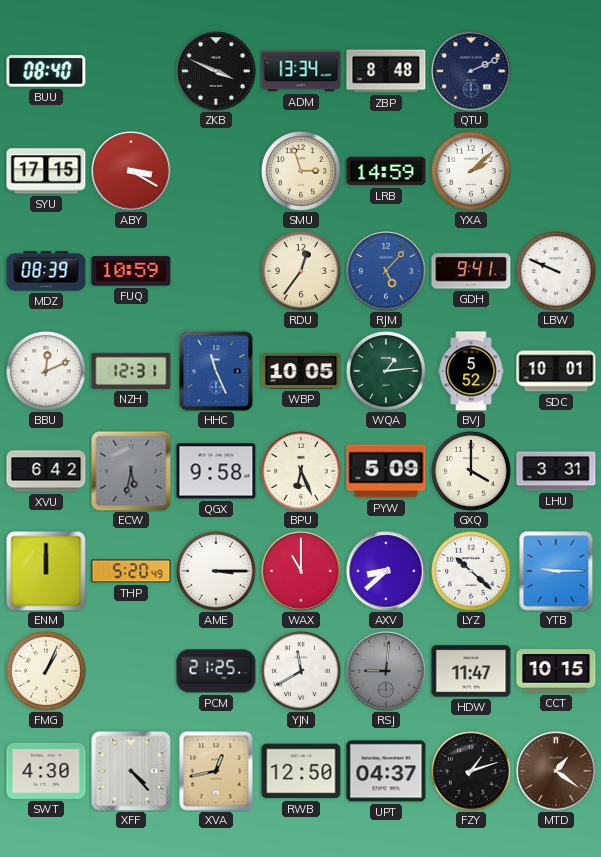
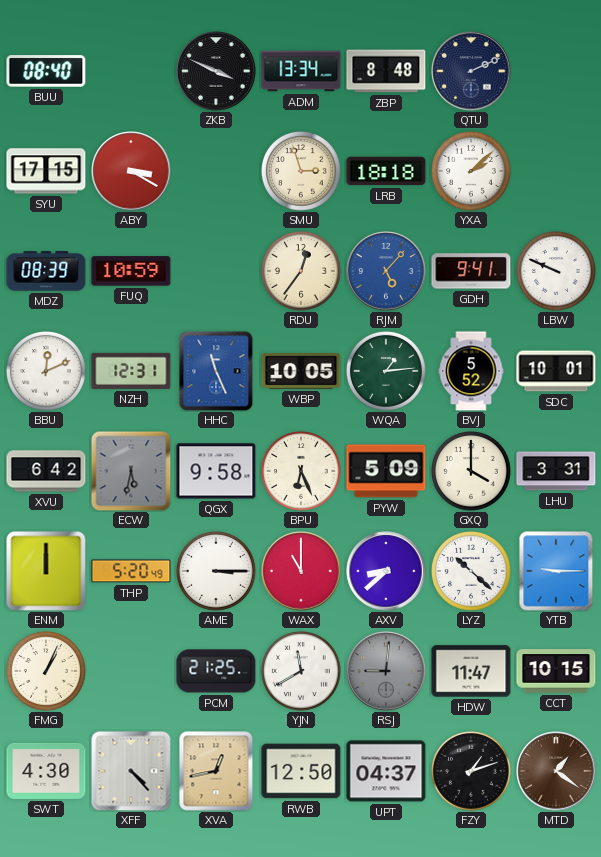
LRB: 14:59 -> 18:18
